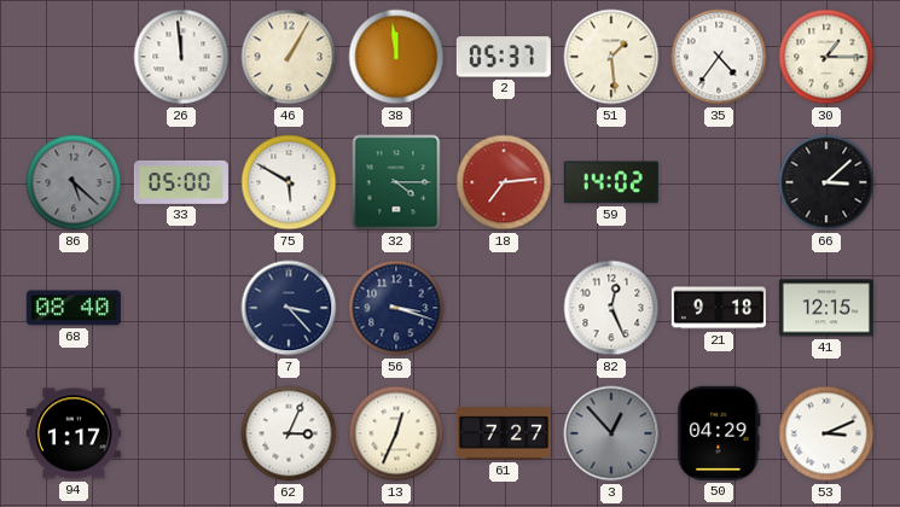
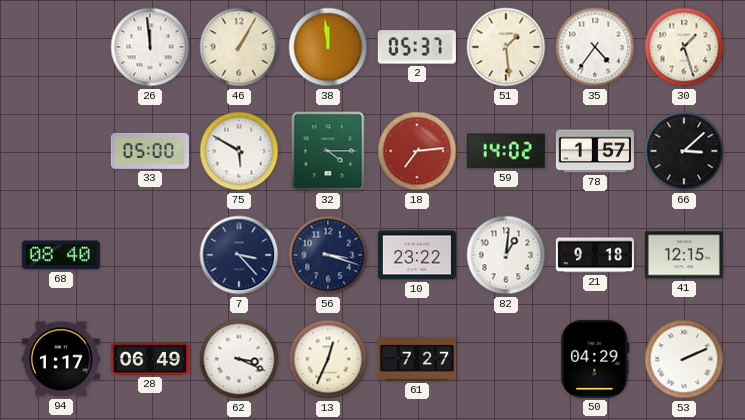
30: 1:15 -> 1:27
86: 5:22 -> none
78: none -> 1:57
10: none -> 23:22
82: 12:26 -> 1:01
28: none -> 06:49
62: 3:04 -> 3:19
3: 12:53 -> none
53: 3:11 -> 2:11
